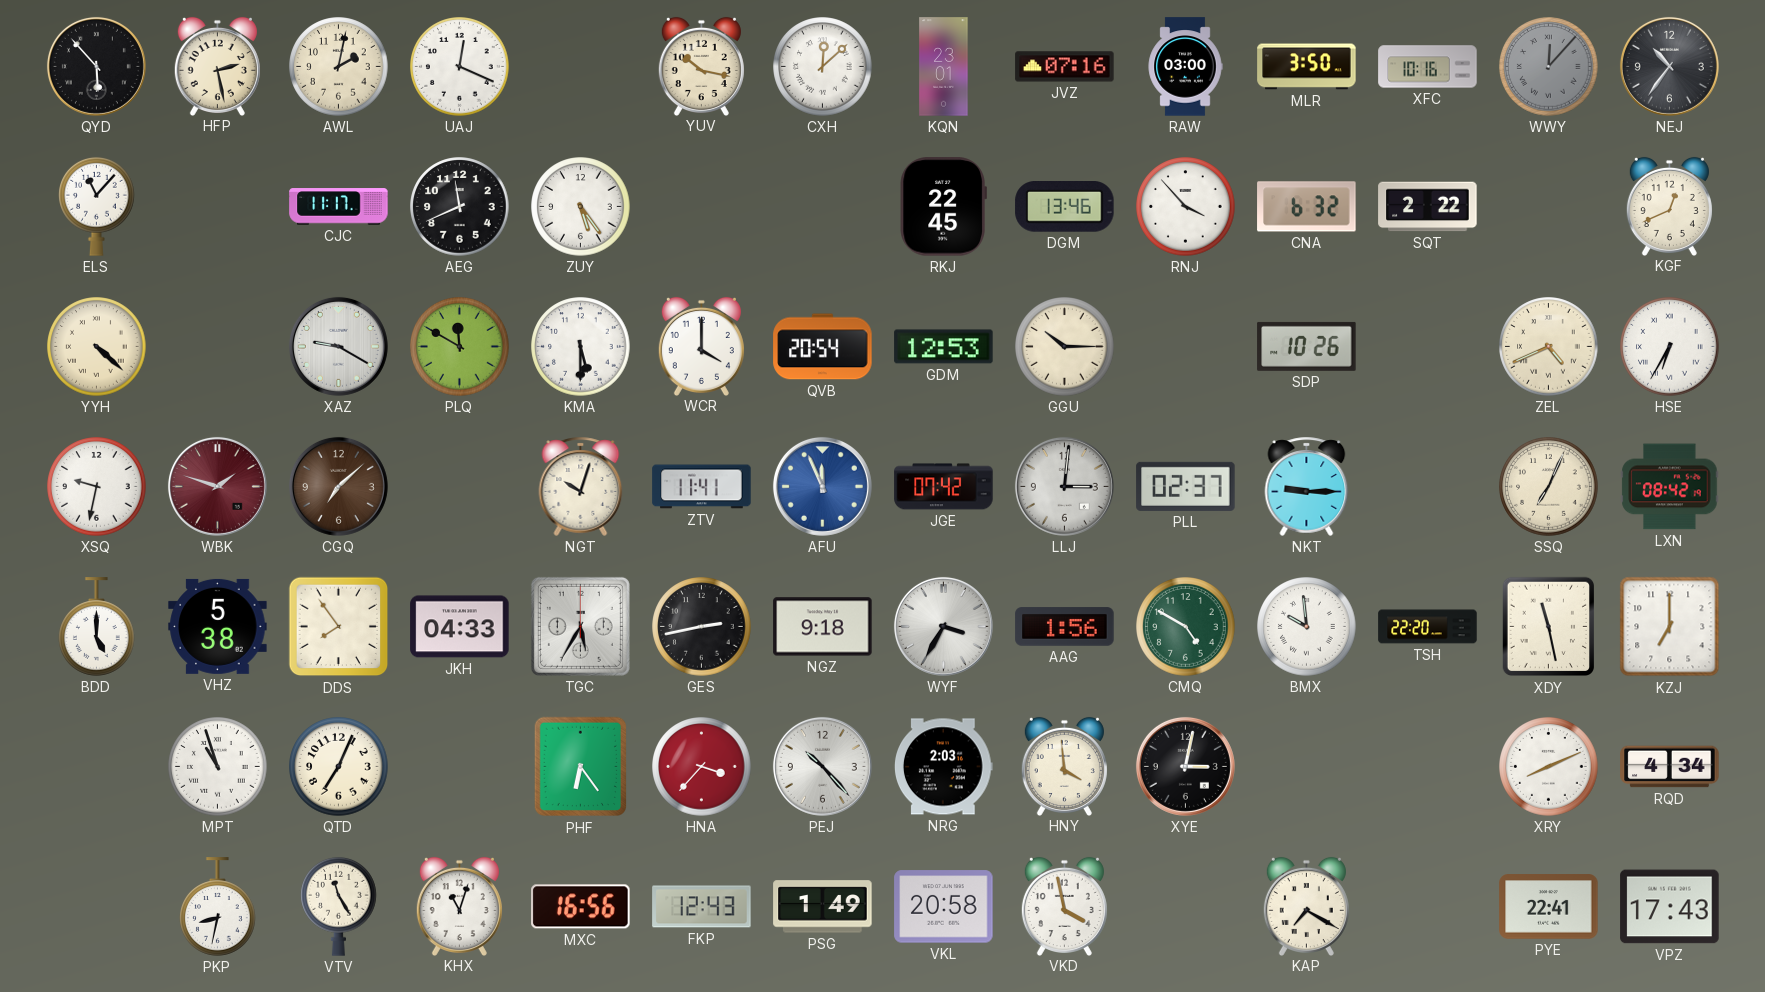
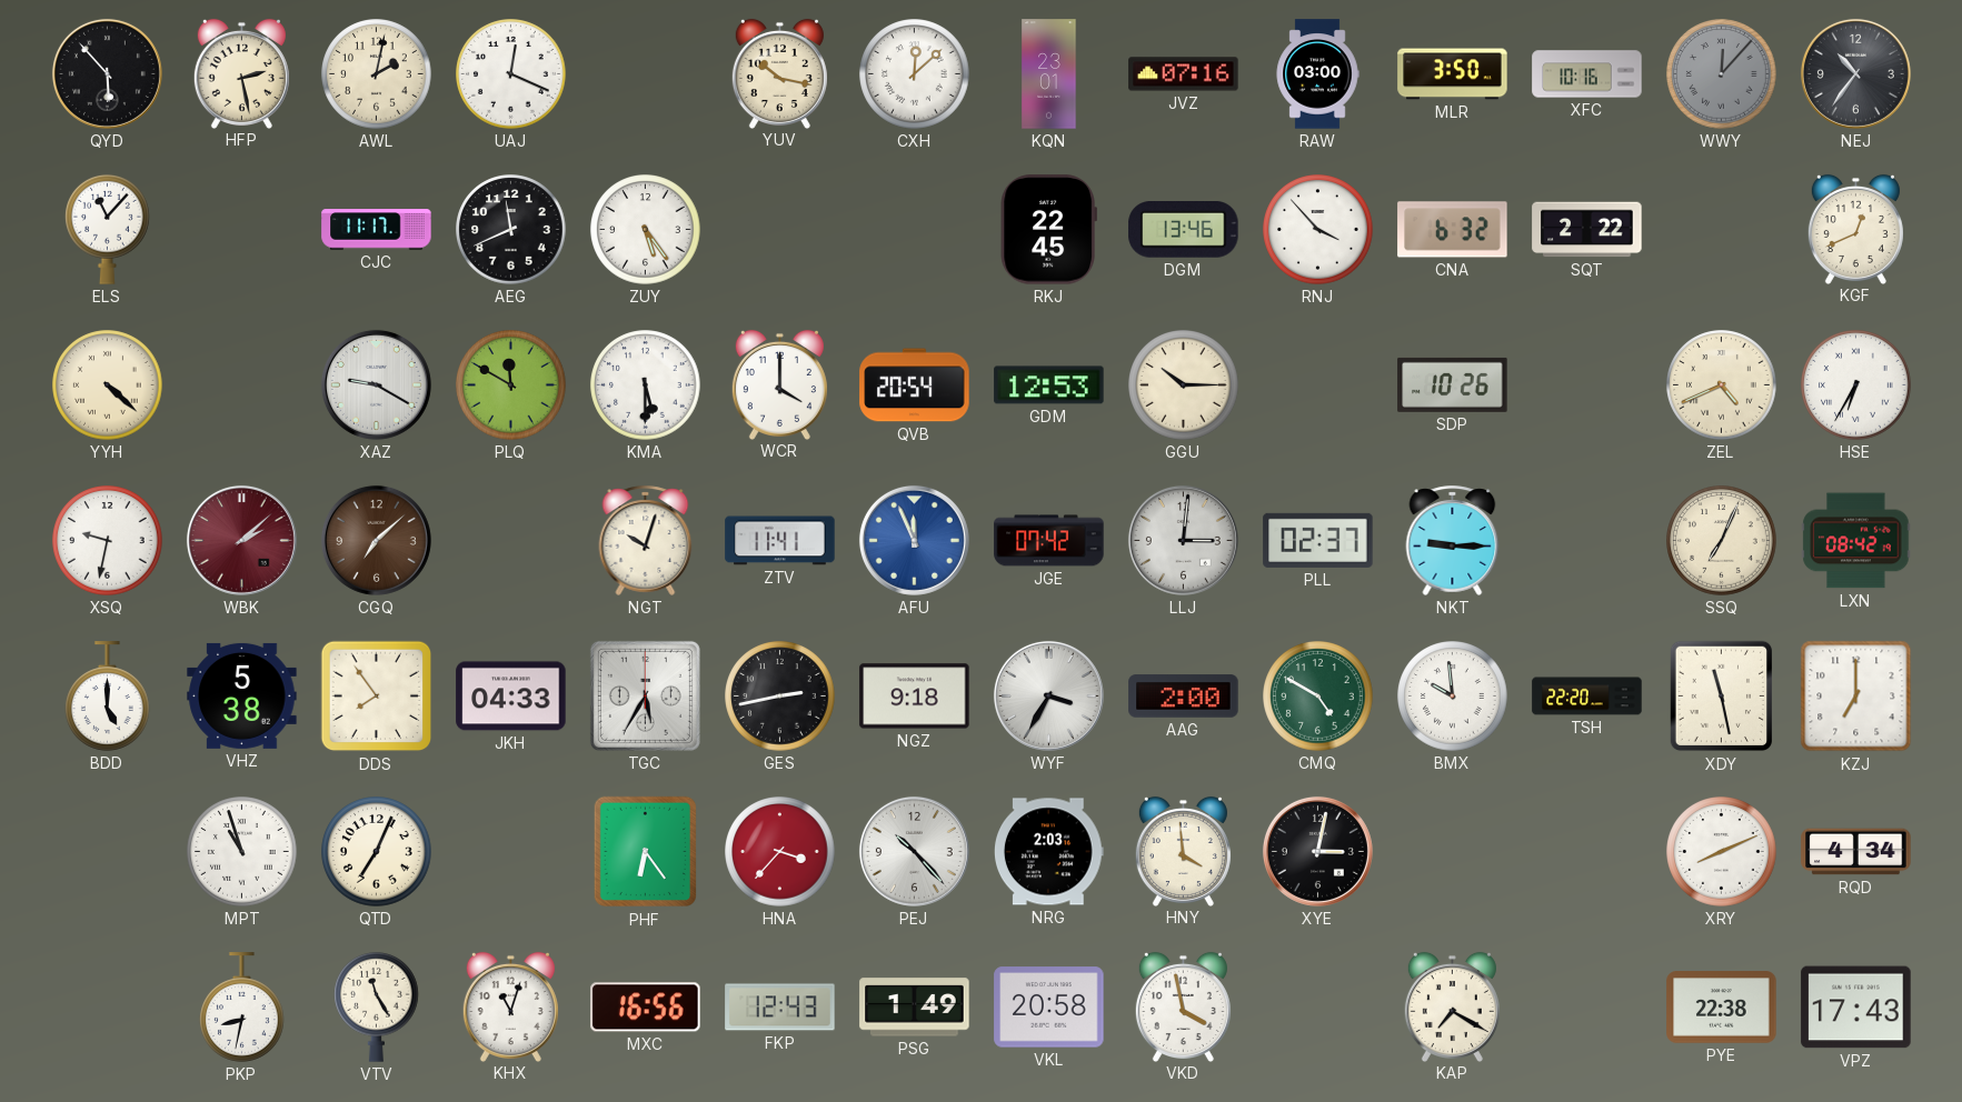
WBK: 1:48 -> 2:08
AAG: 1:56 -> 2:00
PYE: 22:41 -> 22:38
